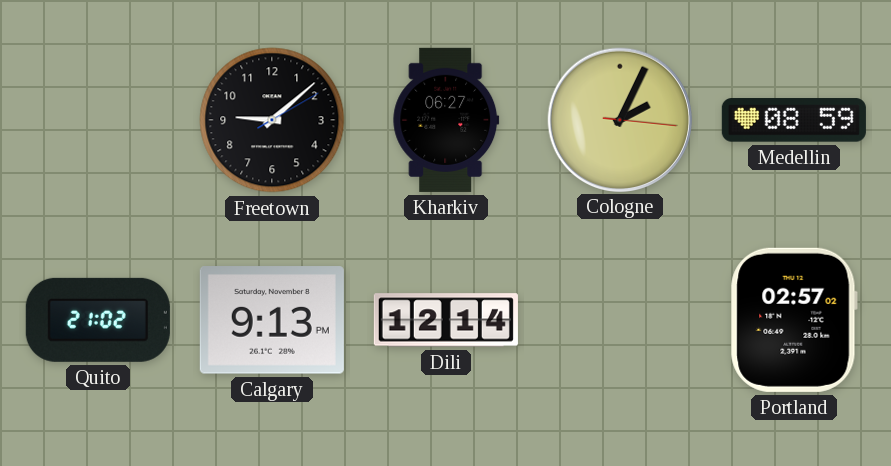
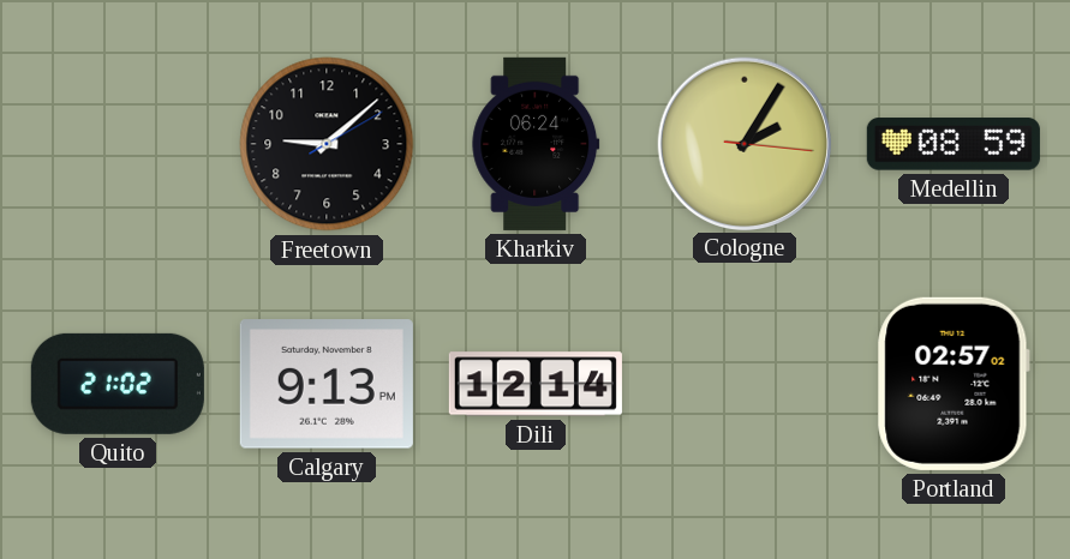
Kharkiv: 06:27 -> 06:24
Cologne: 2:04 -> 2:05
